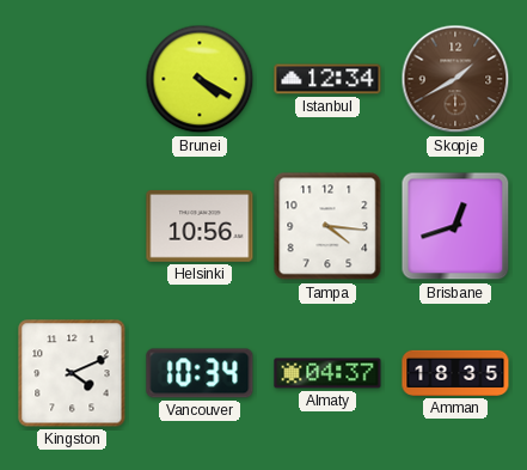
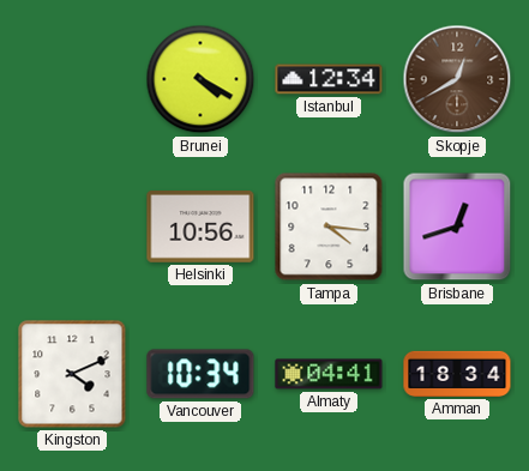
Skopje: 1:40 -> 12:40
Almaty: 04:37 -> 04:41
Amman: 18:35 -> 18:34
